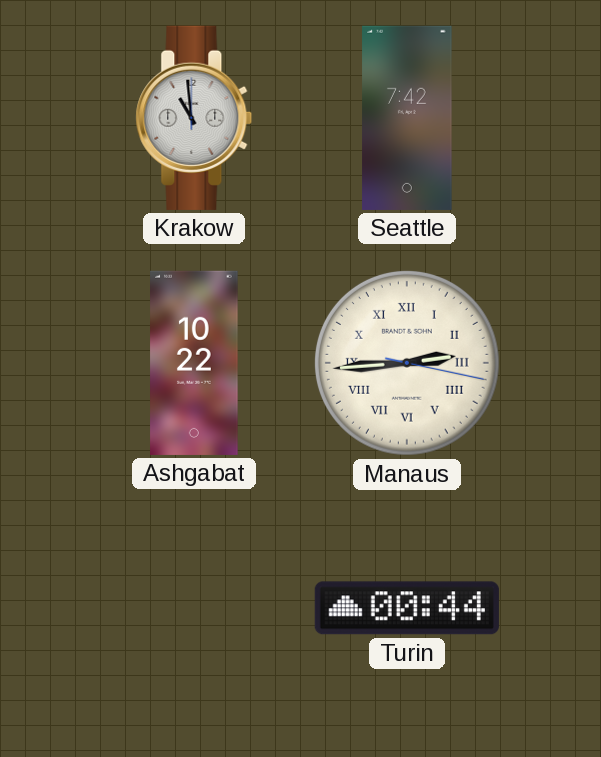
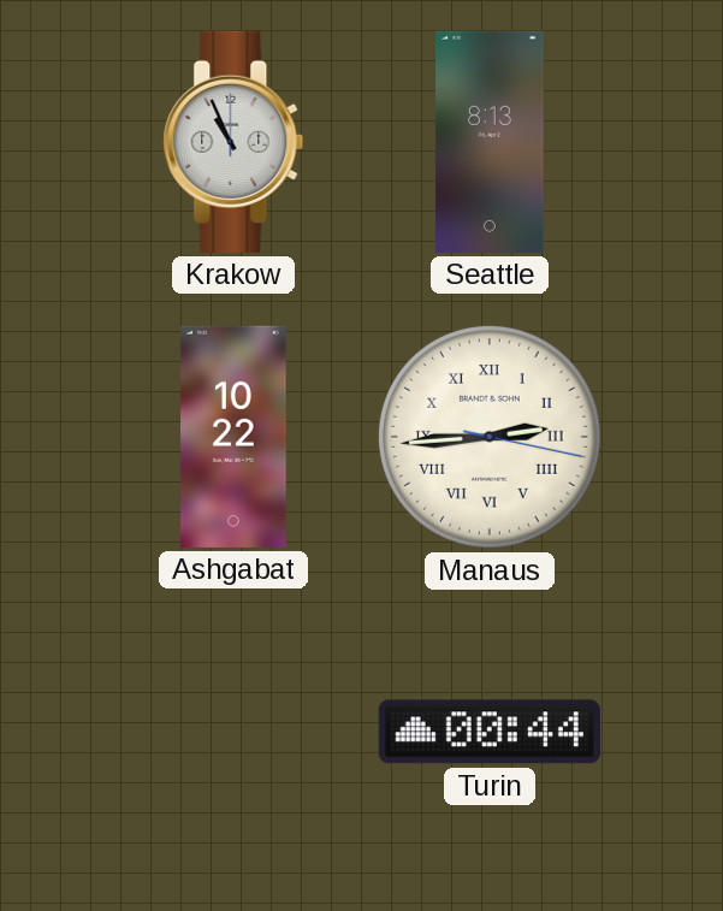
Krakow: 10:59 -> 10:56
Seattle: 7:42 -> 8:13
